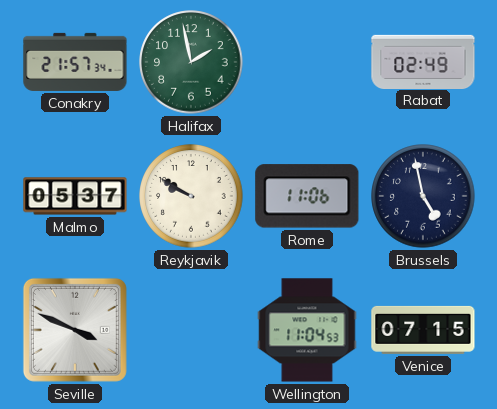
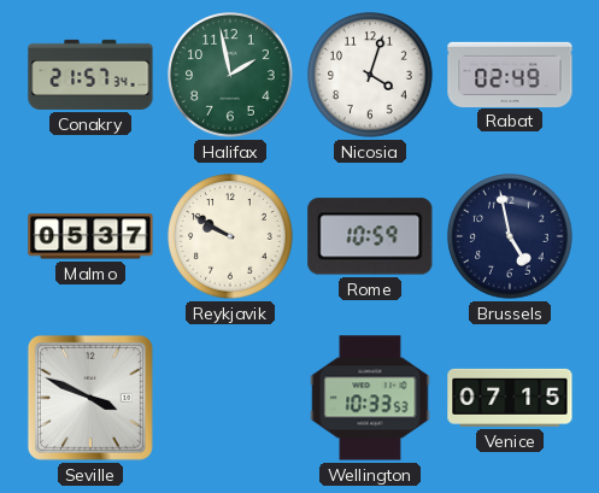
Nicosia: none -> 4:03
Rome: 11:06 -> 10:59
Wellington: 11:04 -> 10:33
